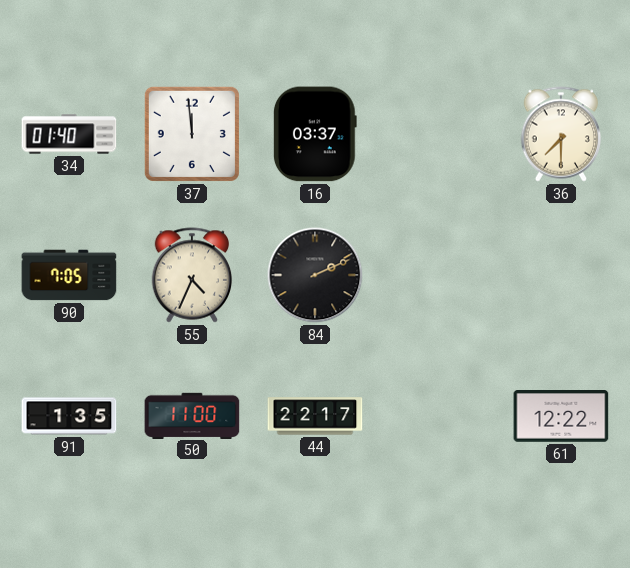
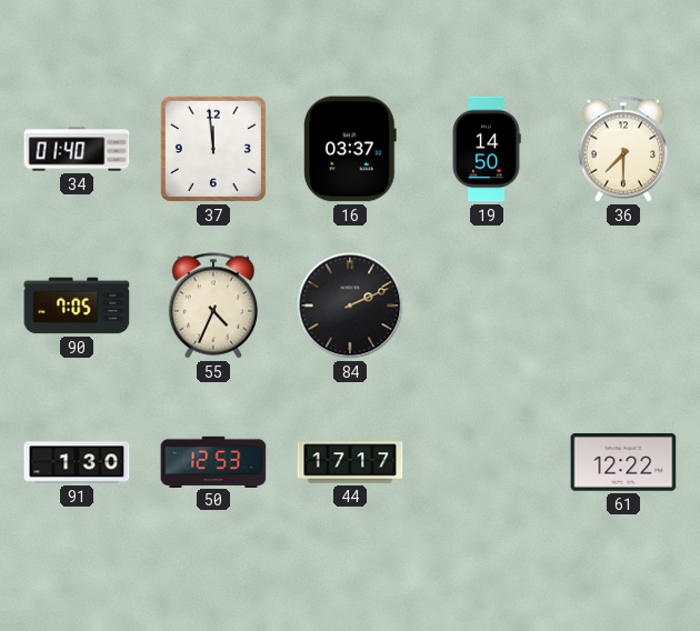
19: none -> 14:50
91: 1:35 -> 1:30
50: 11:00 -> 12:53
44: 22:17 -> 17:17
